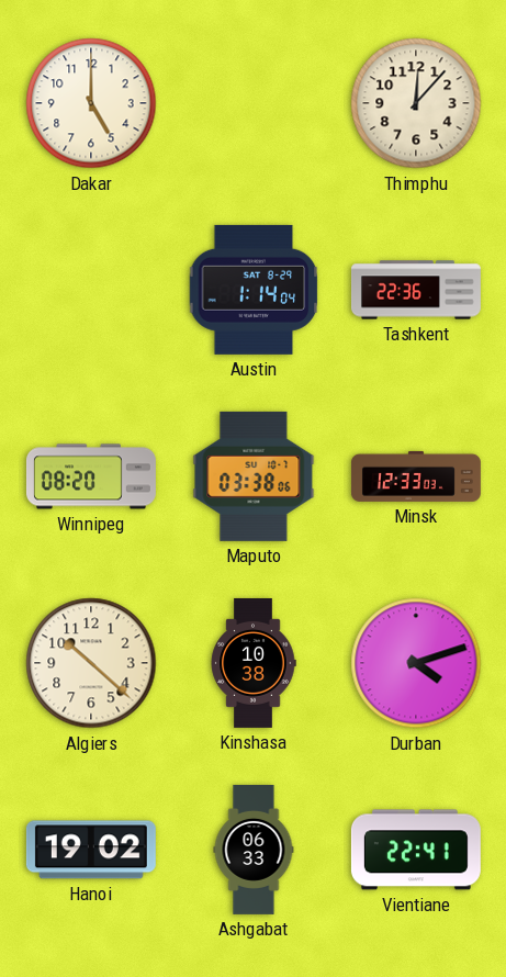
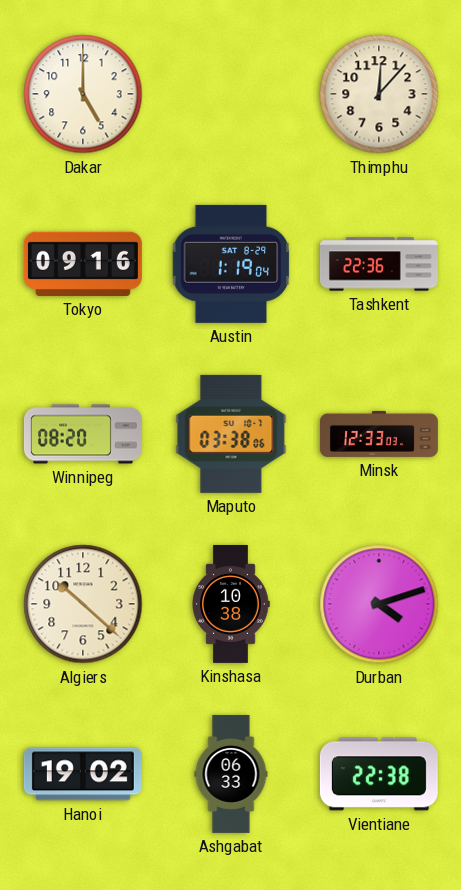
Tokyo: none -> 09:16
Austin: 1:14 -> 1:19
Vientiane: 22:41 -> 22:38
